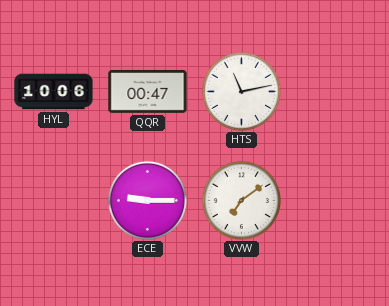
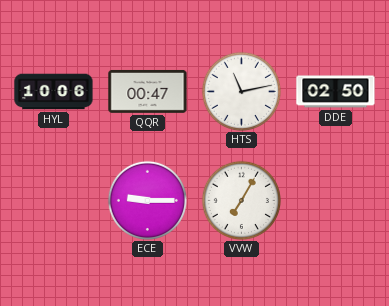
DDE: none -> 02:50
VVW: 7:09 -> 7:05
